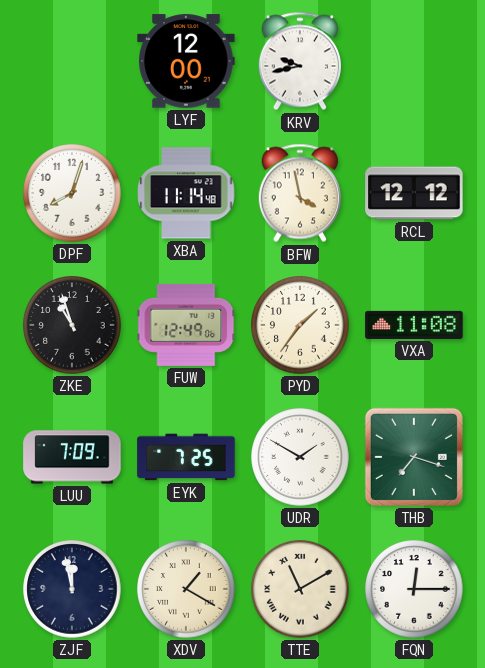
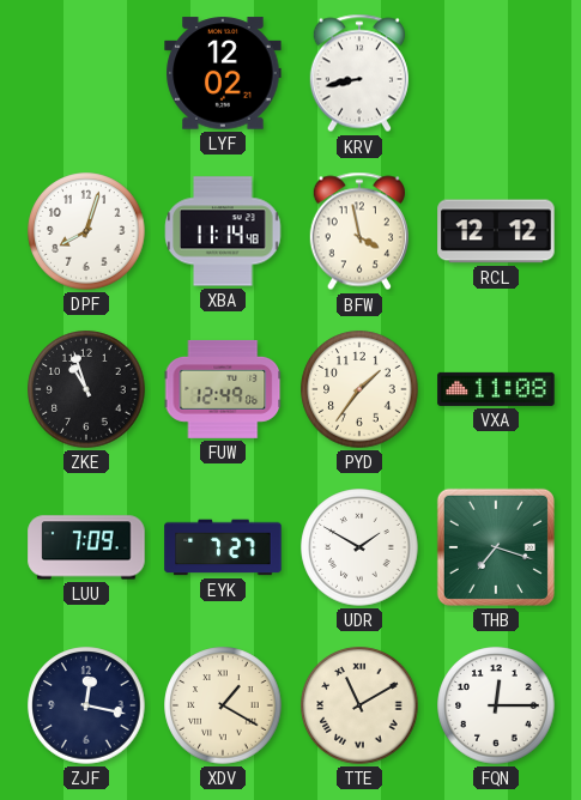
LYF: 12:00 -> 12:02
KRV: 9:43 -> 8:43
EYK: 7:25 -> 7:27
ZJF: 11:58 -> 12:17
